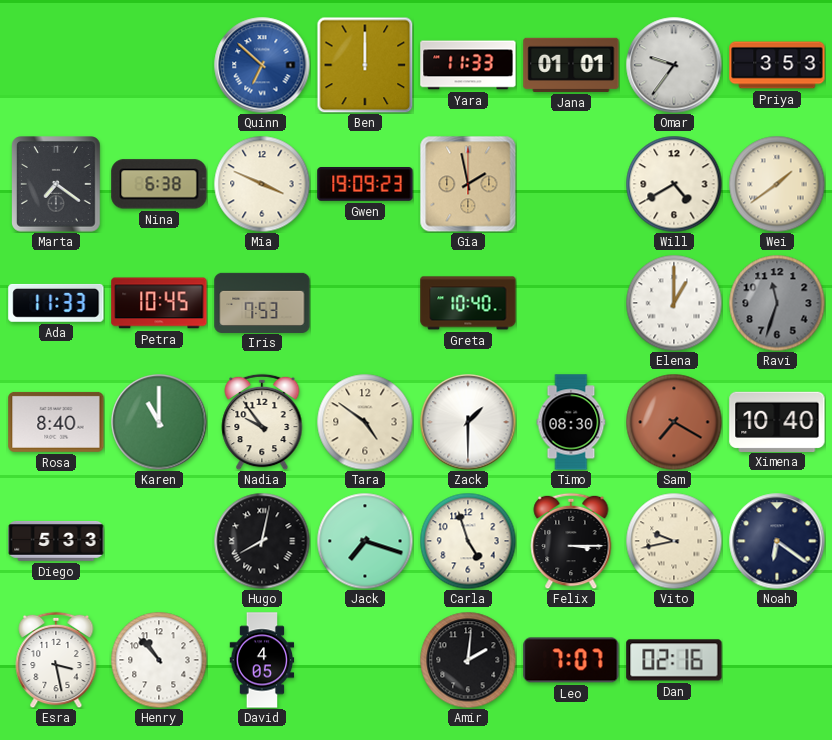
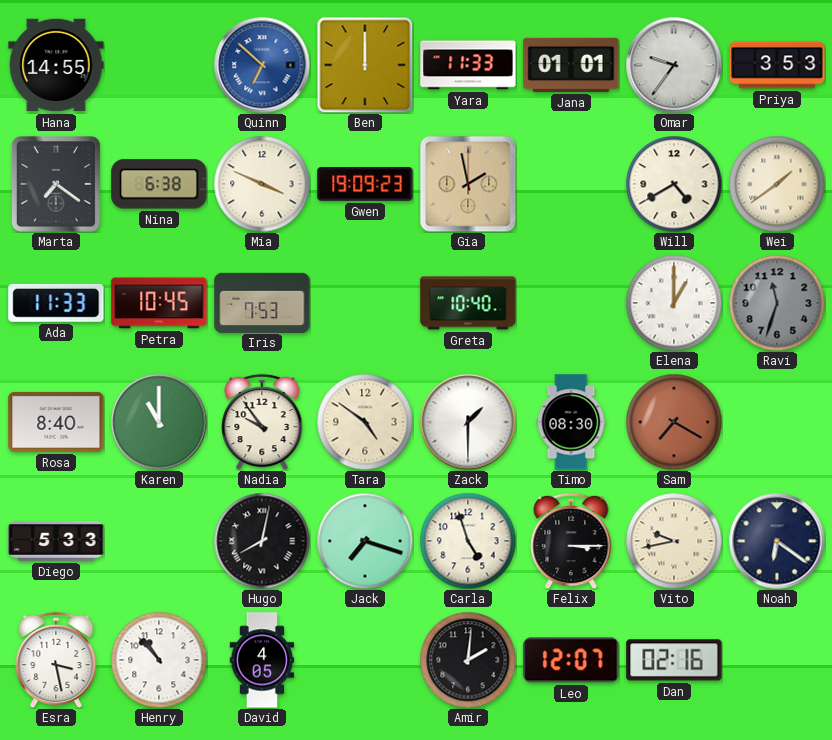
Hana: none -> 14:55
Ximena: 10:40 -> none
Leo: 7:07 -> 12:07
